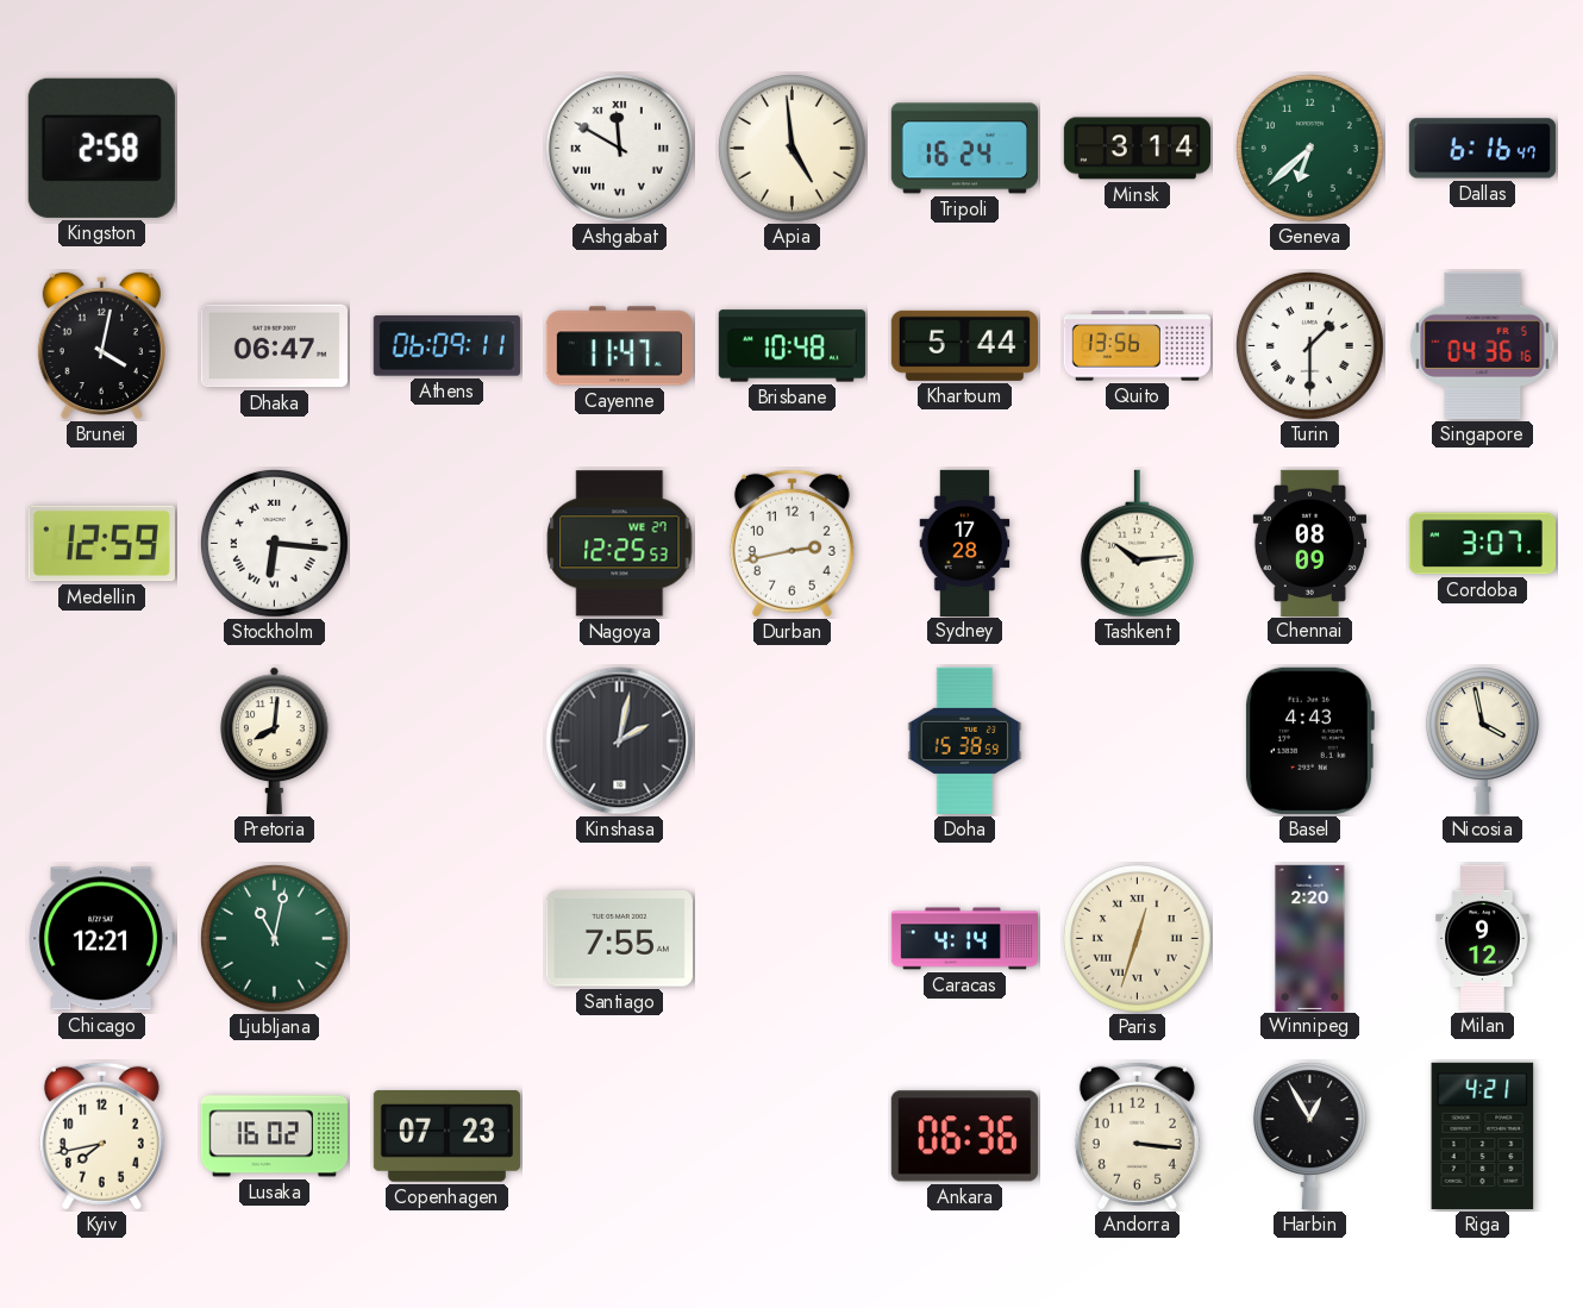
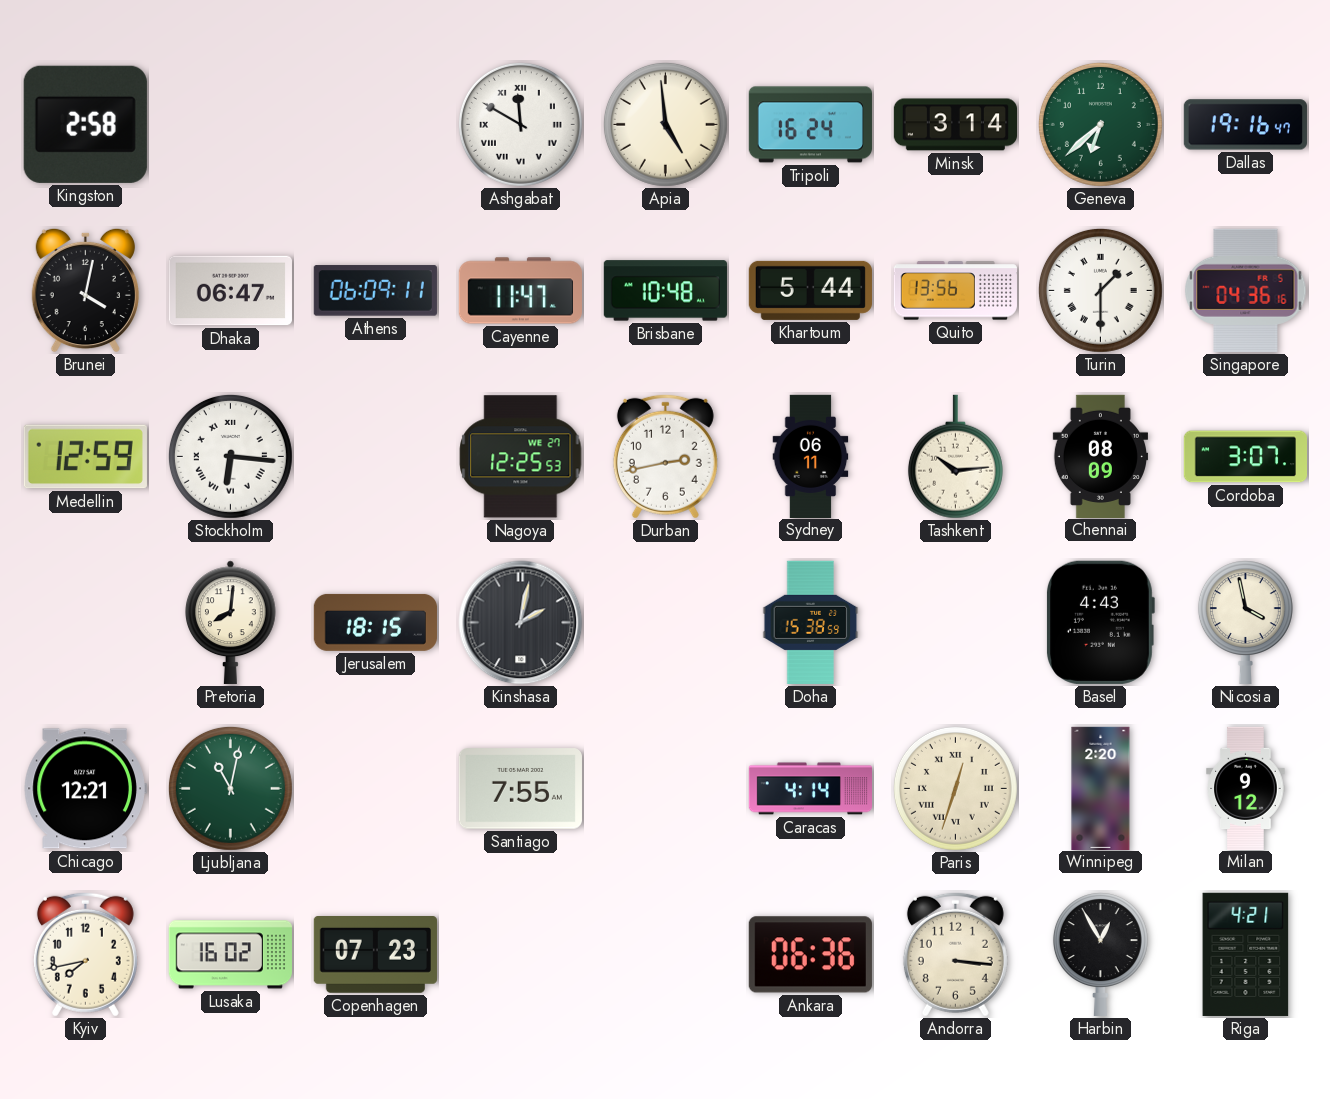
Dallas: 6:16 -> 19:16
Sydney: 17:28 -> 06:11
Jerusalem: none -> 18:15
